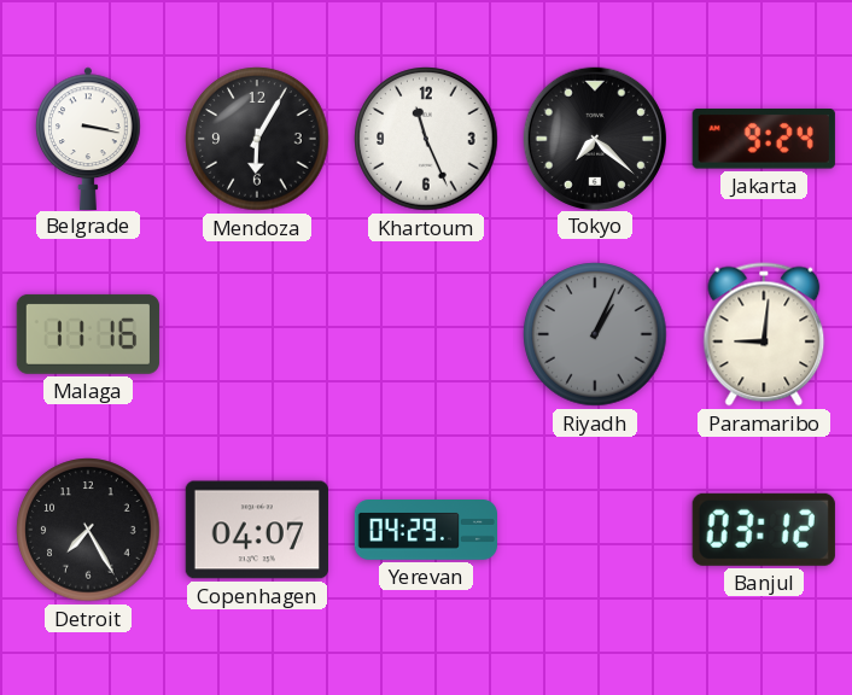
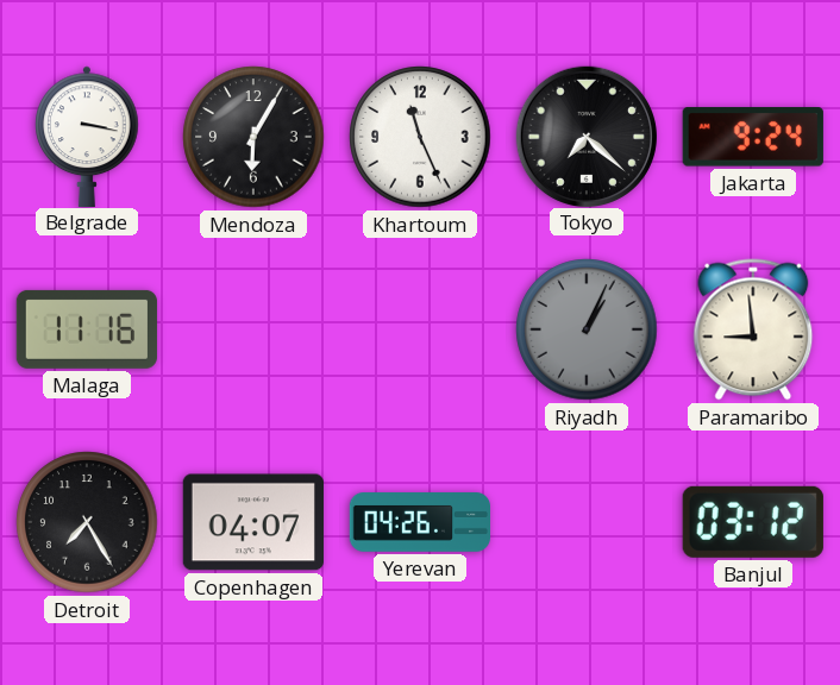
Paramaribo: 9:01 -> 8:59
Yerevan: 04:29 -> 04:26
